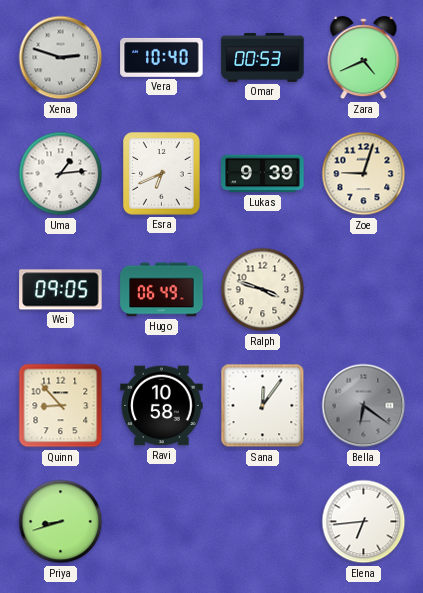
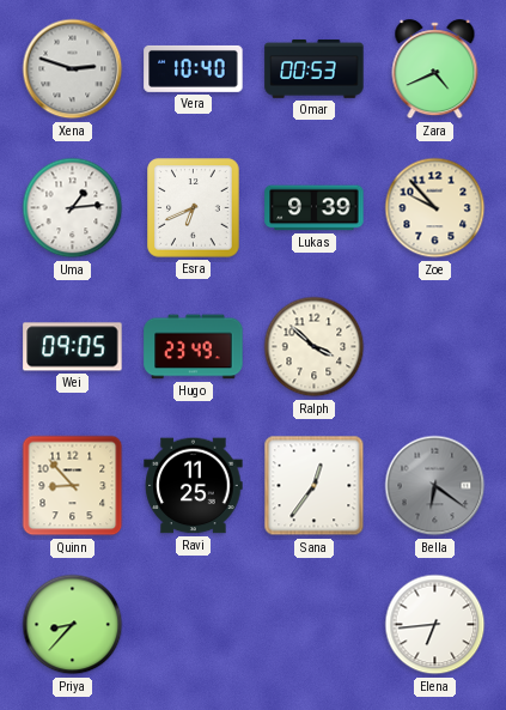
Zoe: 9:03 -> 9:53
Hugo: 06:49 -> 23:49
Ralph: 3:48 -> 3:52
Ravi: 10:58 -> 11:25
Sana: 12:06 -> 12:36
Priya: 8:42 -> 8:37
